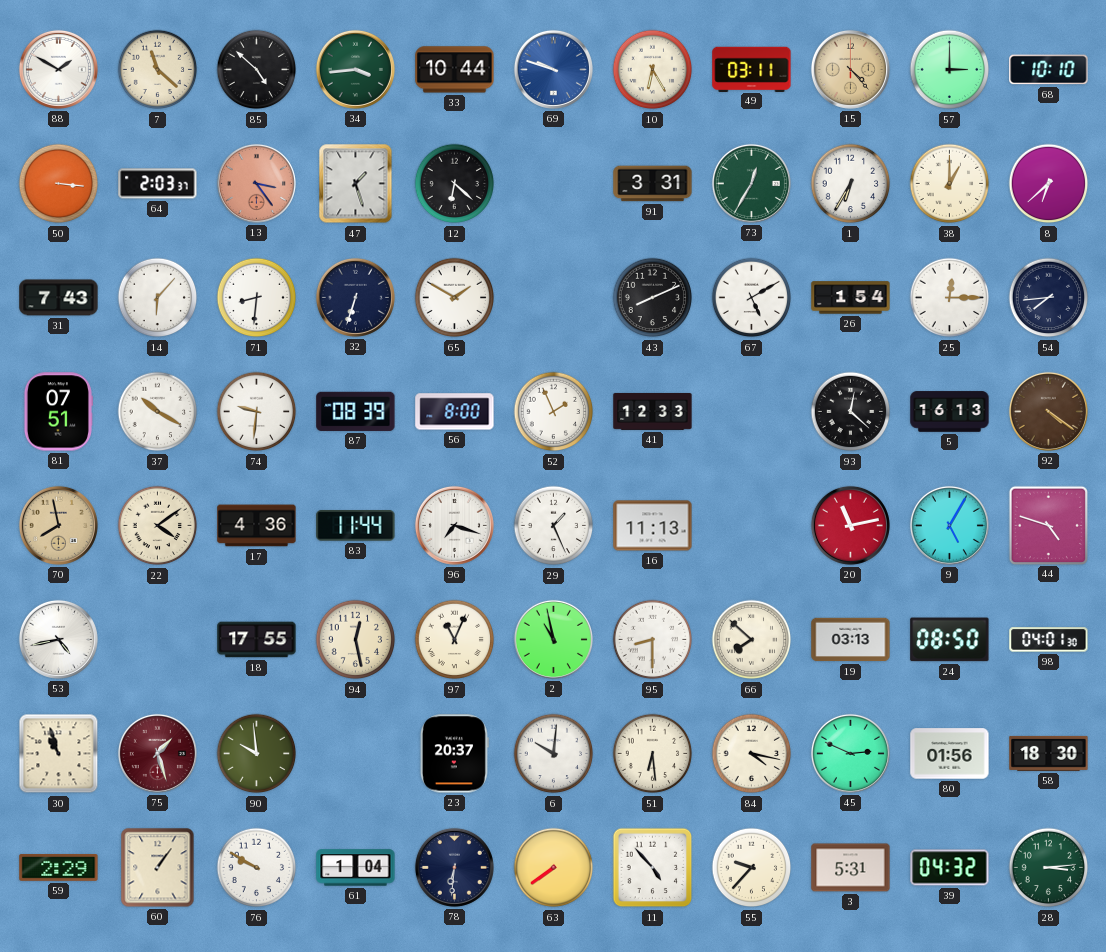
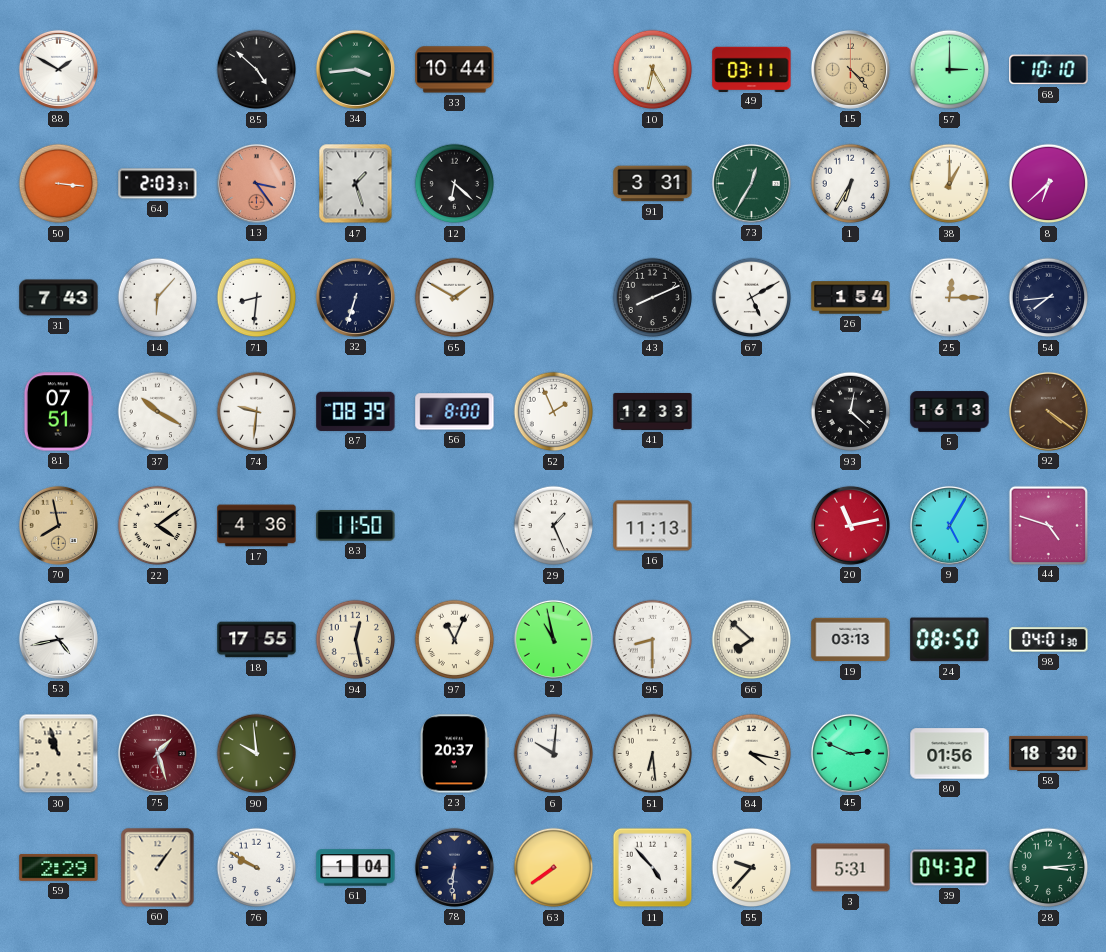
7: 11:22 -> none
69: 9:48 -> none
83: 11:44 -> 11:50
96: 7:18 -> none
